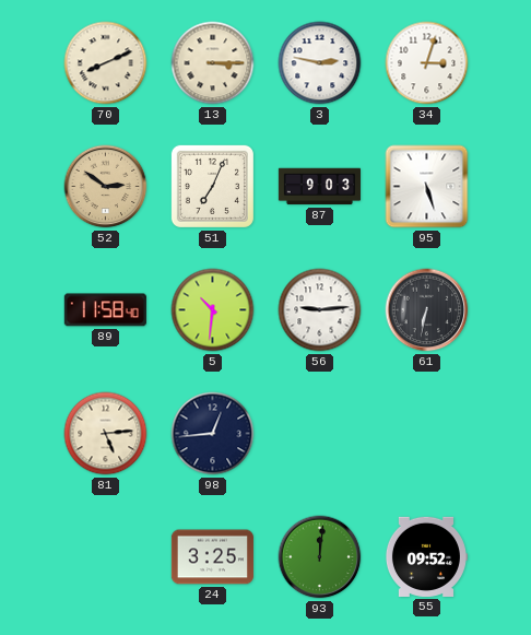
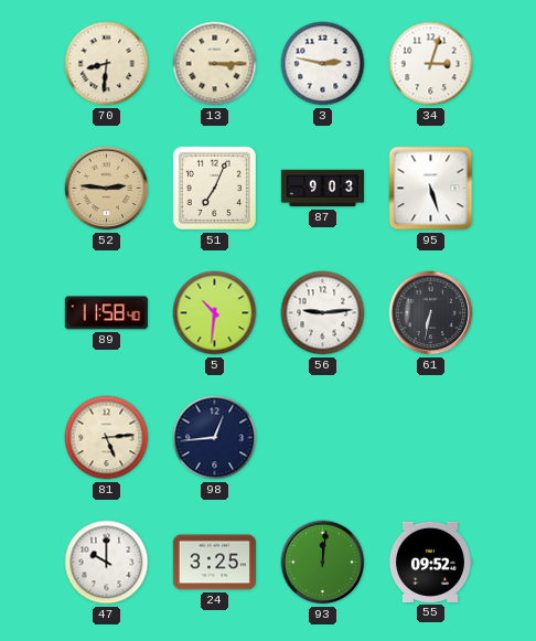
70: 8:11 -> 8:31
52: 2:51 -> 2:46
47: none -> 10:00
